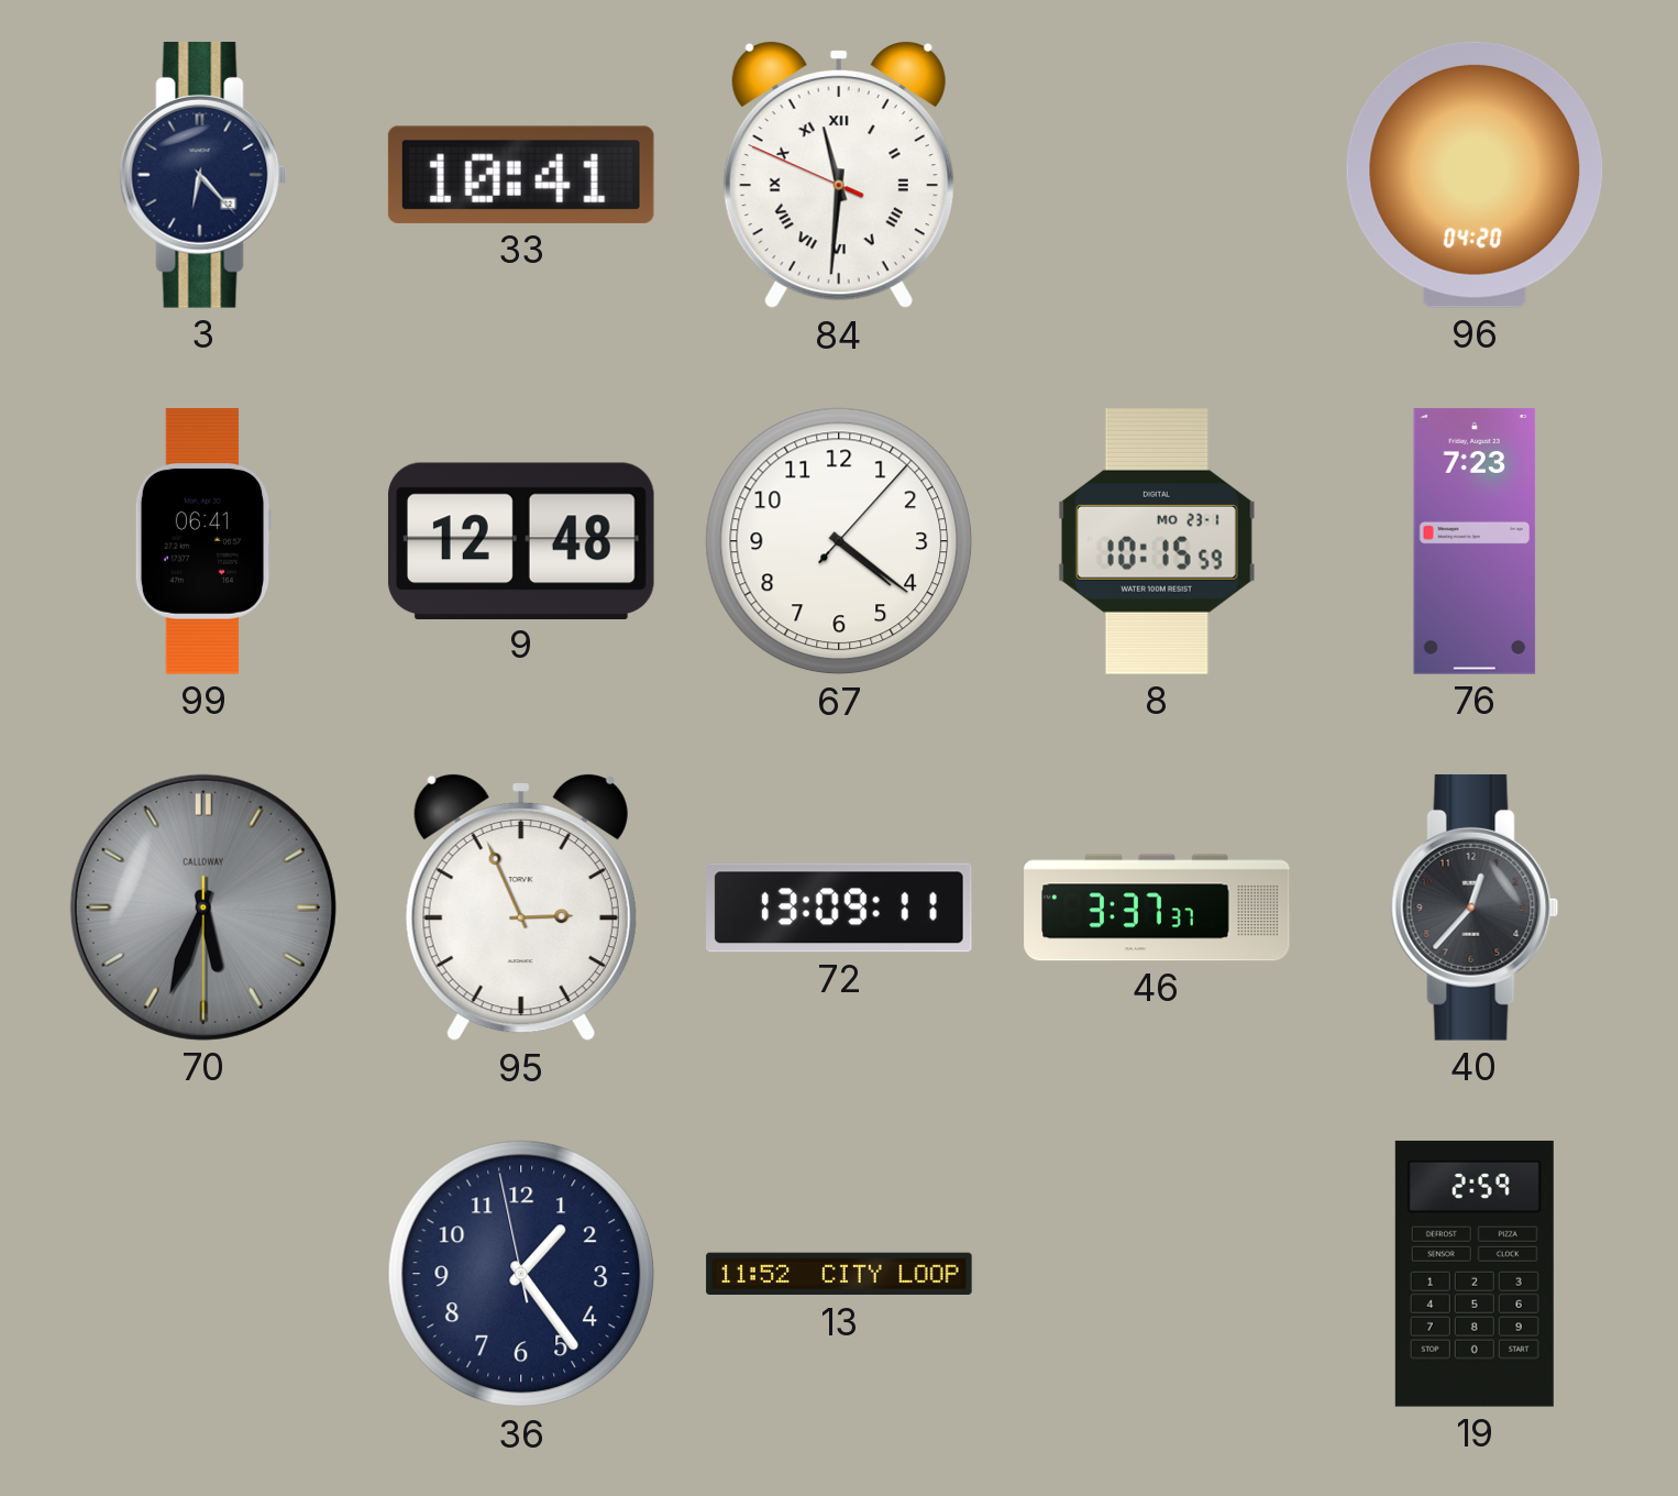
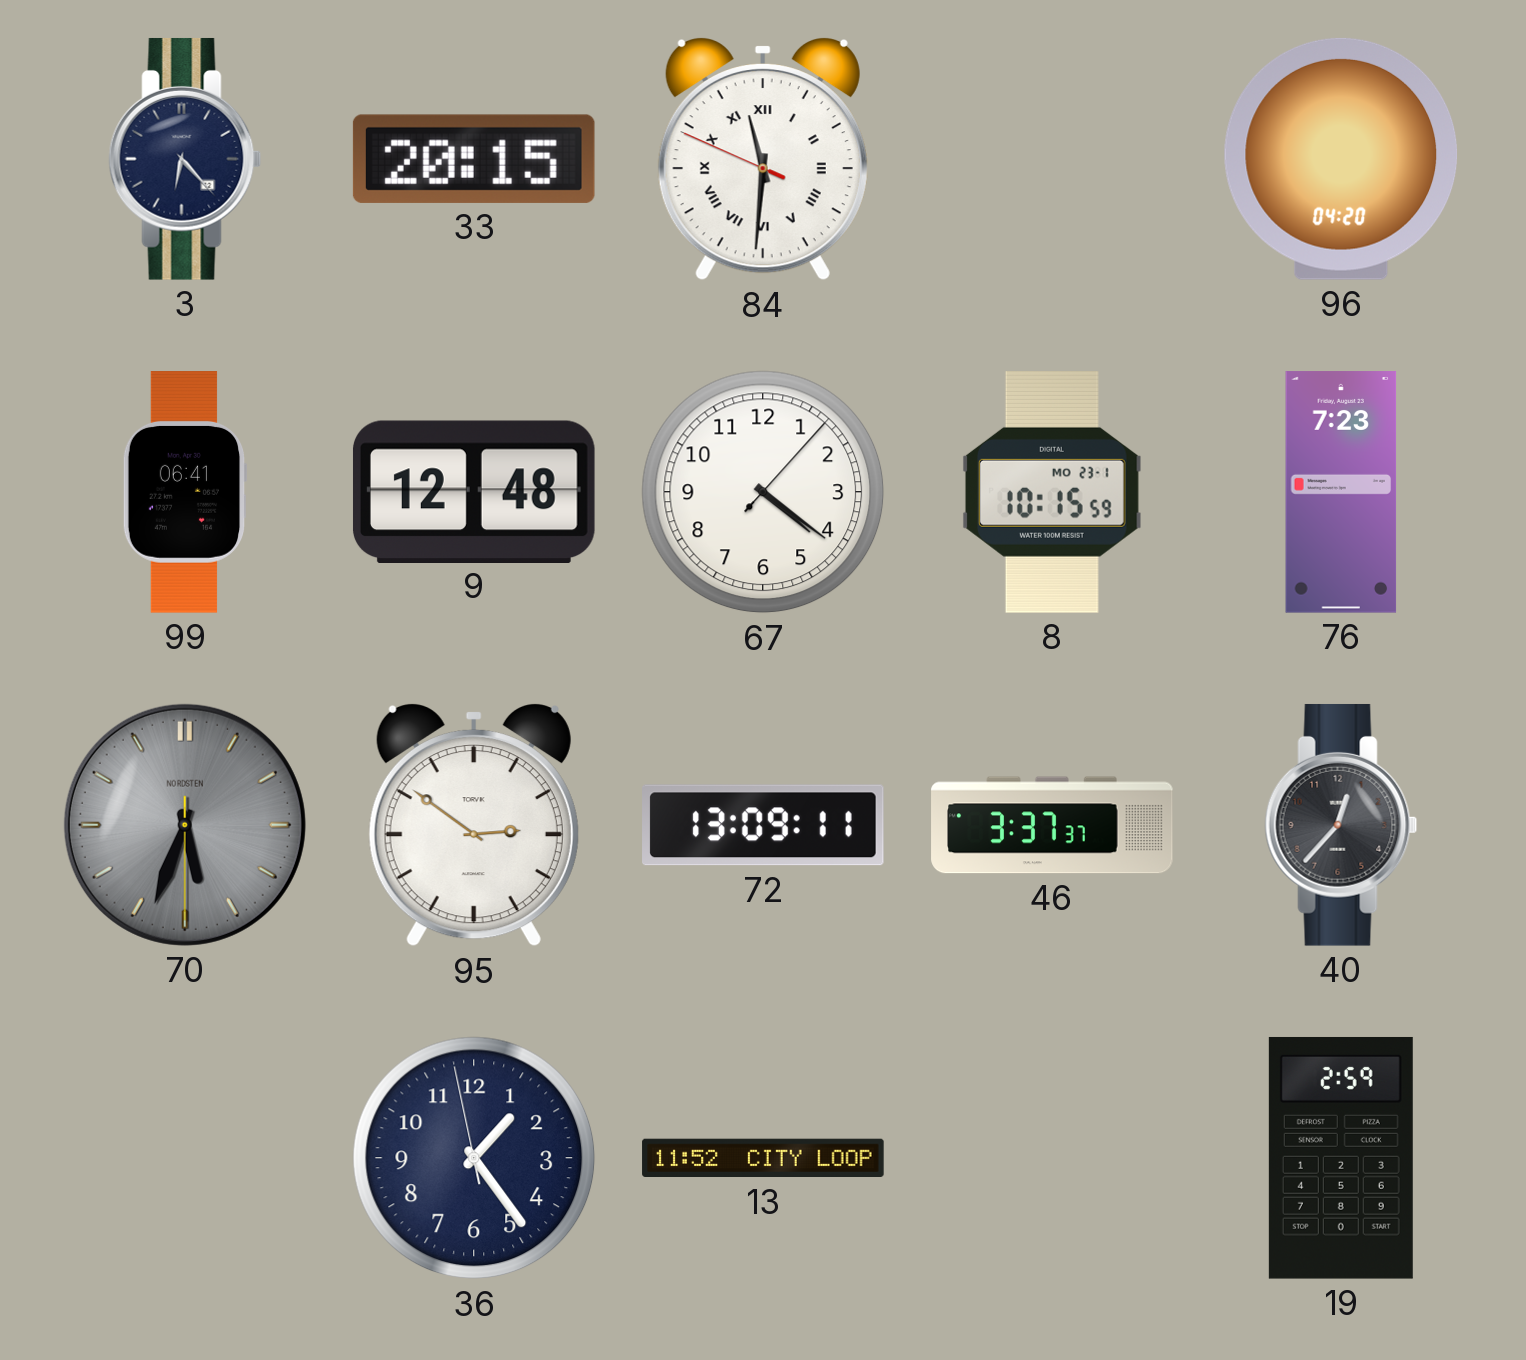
33: 10:41 -> 20:15
70 brand: CALLOWAY -> NORDSTEN
95: 2:56 -> 2:51
